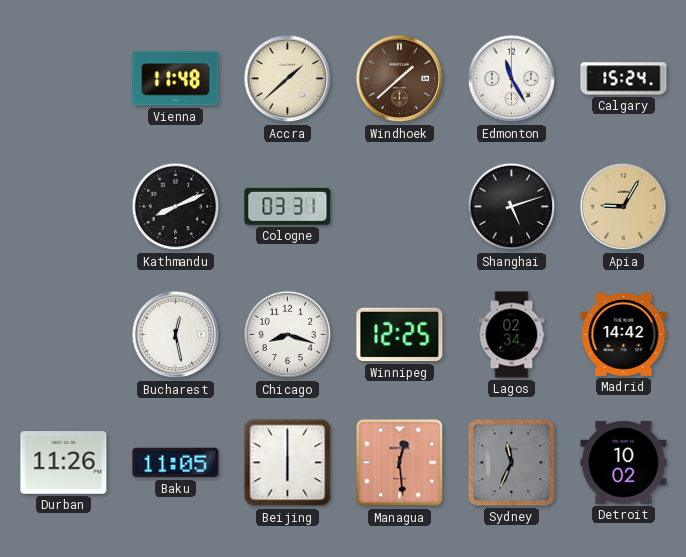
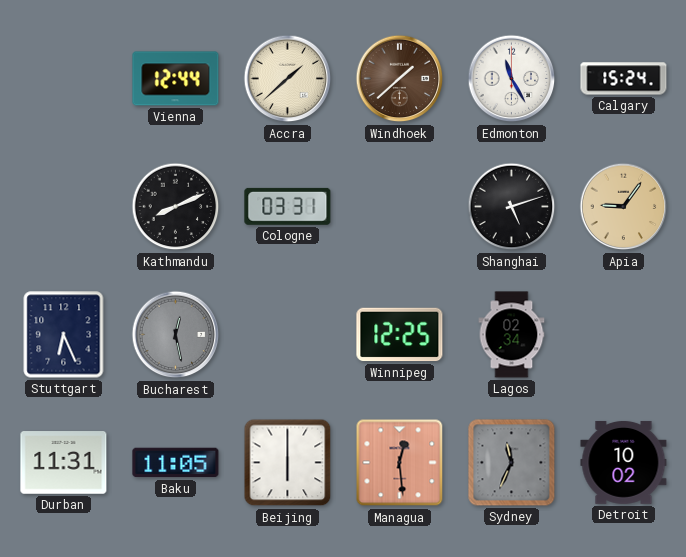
Vienna: 11:48 -> 12:44
Apia: 9:05 -> 9:06
Stuttgart: none -> 6:26
Bucharest dial: white -> grey
Chicago: 8:18 -> none
Madrid: 14:42 -> none
Durban: 11:26 -> 11:31
